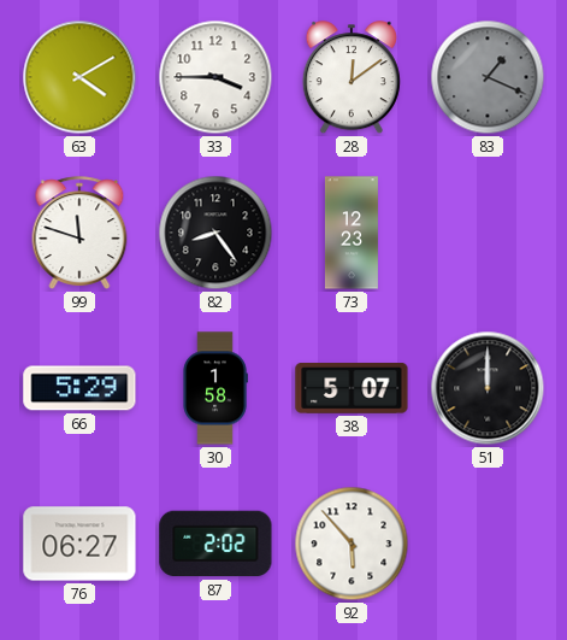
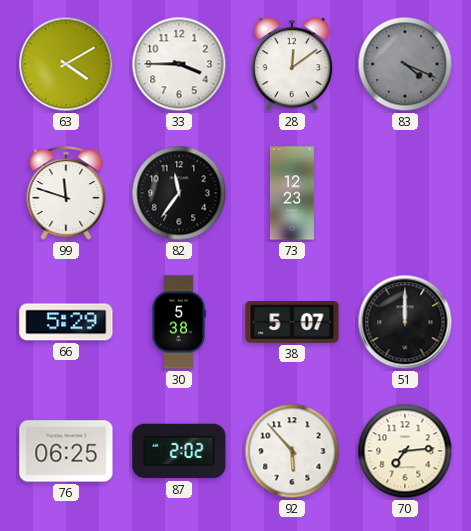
83: 1:19 -> 4:19
82: 8:24 -> 11:36
30: 1:58 -> 5:38
76: 06:27 -> 06:25
70: none -> 7:14
